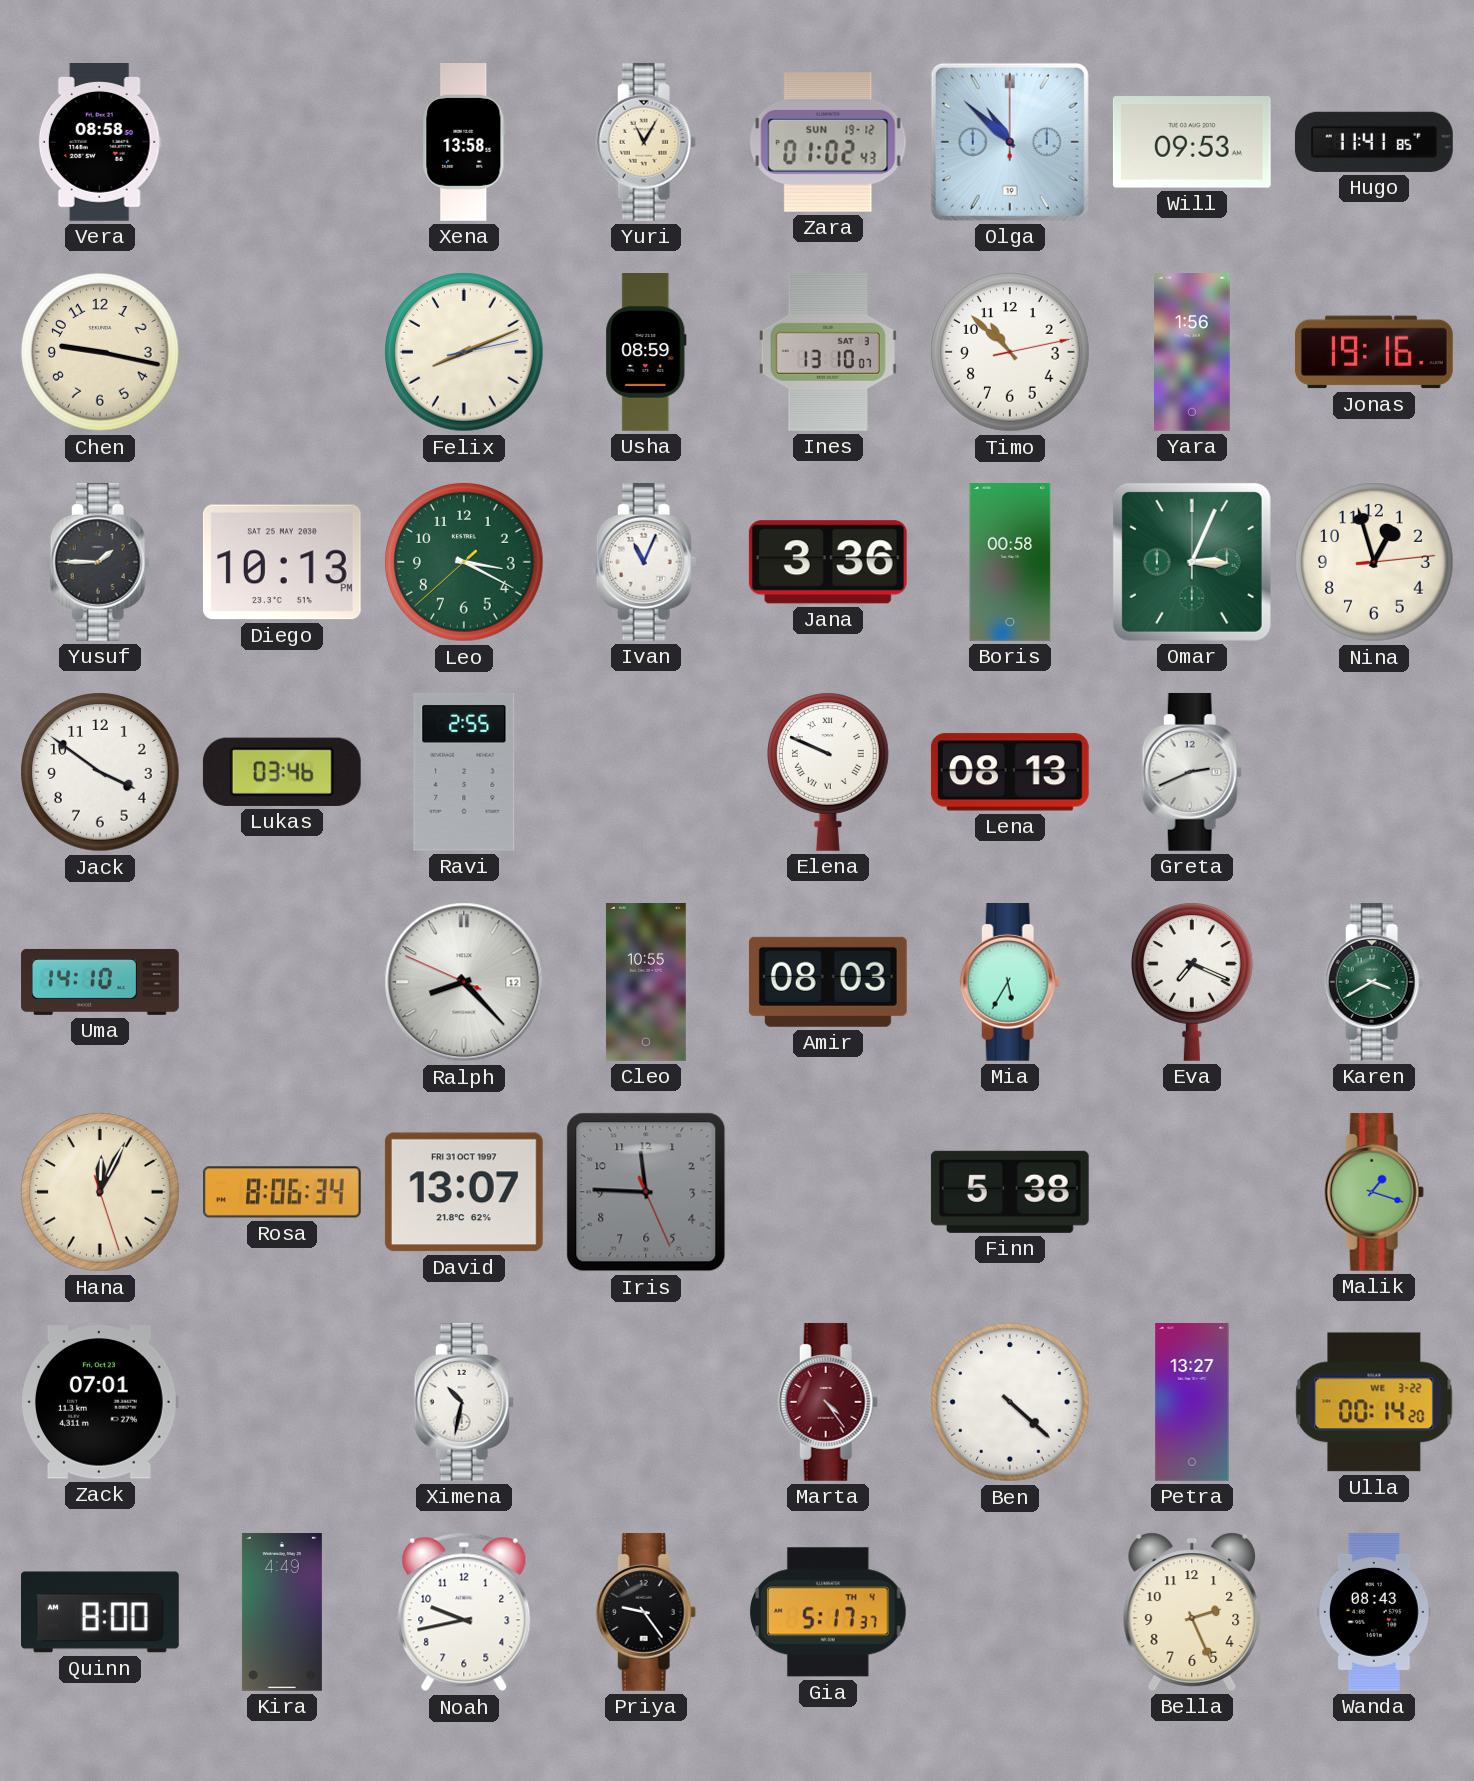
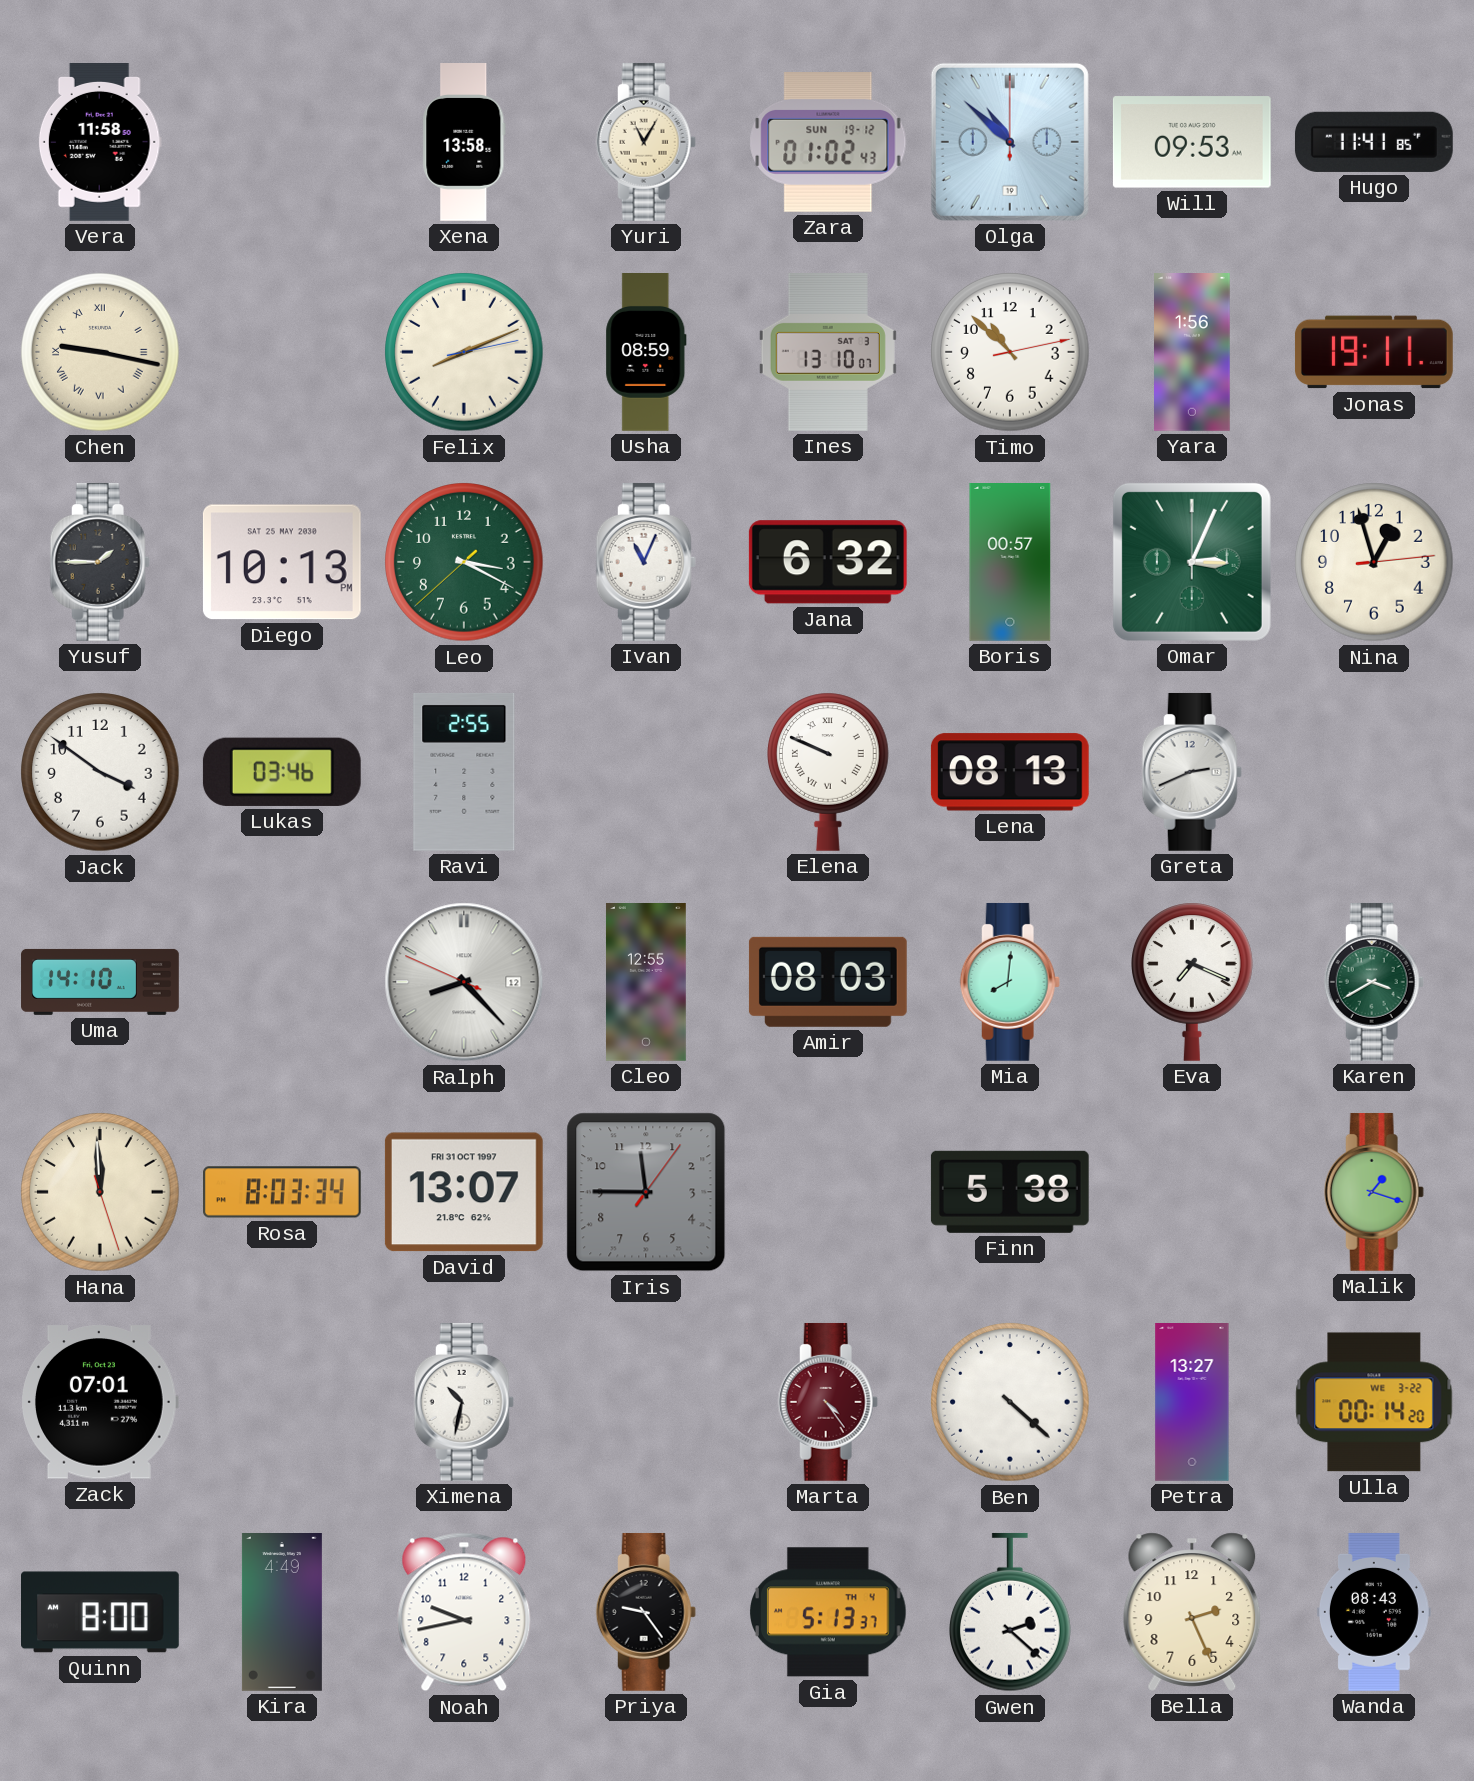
Vera: 08:58 -> 11:58
Chen numerals: Arabic -> Roman
Jonas: 19:16 -> 19:11
Jana: 3:36 -> 6:32
Boris: 00:58 -> 00:57
Cleo: 10:55 -> 12:55
Mia: 5:35 -> 8:01
Hana: 12:04 -> 11:59
Rosa: 8:06 -> 8:03
Iris: 11:45:26 -> 11:45:06
Gia: 5:17 -> 5:13
Gwen: none -> 2:22
